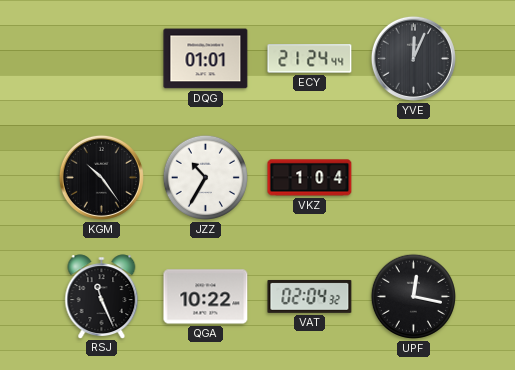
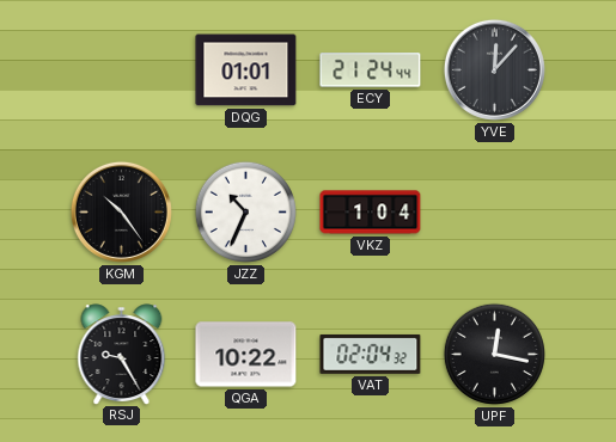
YVE: 12:04 -> 12:07
JZZ: 10:35 -> 10:34
RSJ: 11:26 -> 9:25
